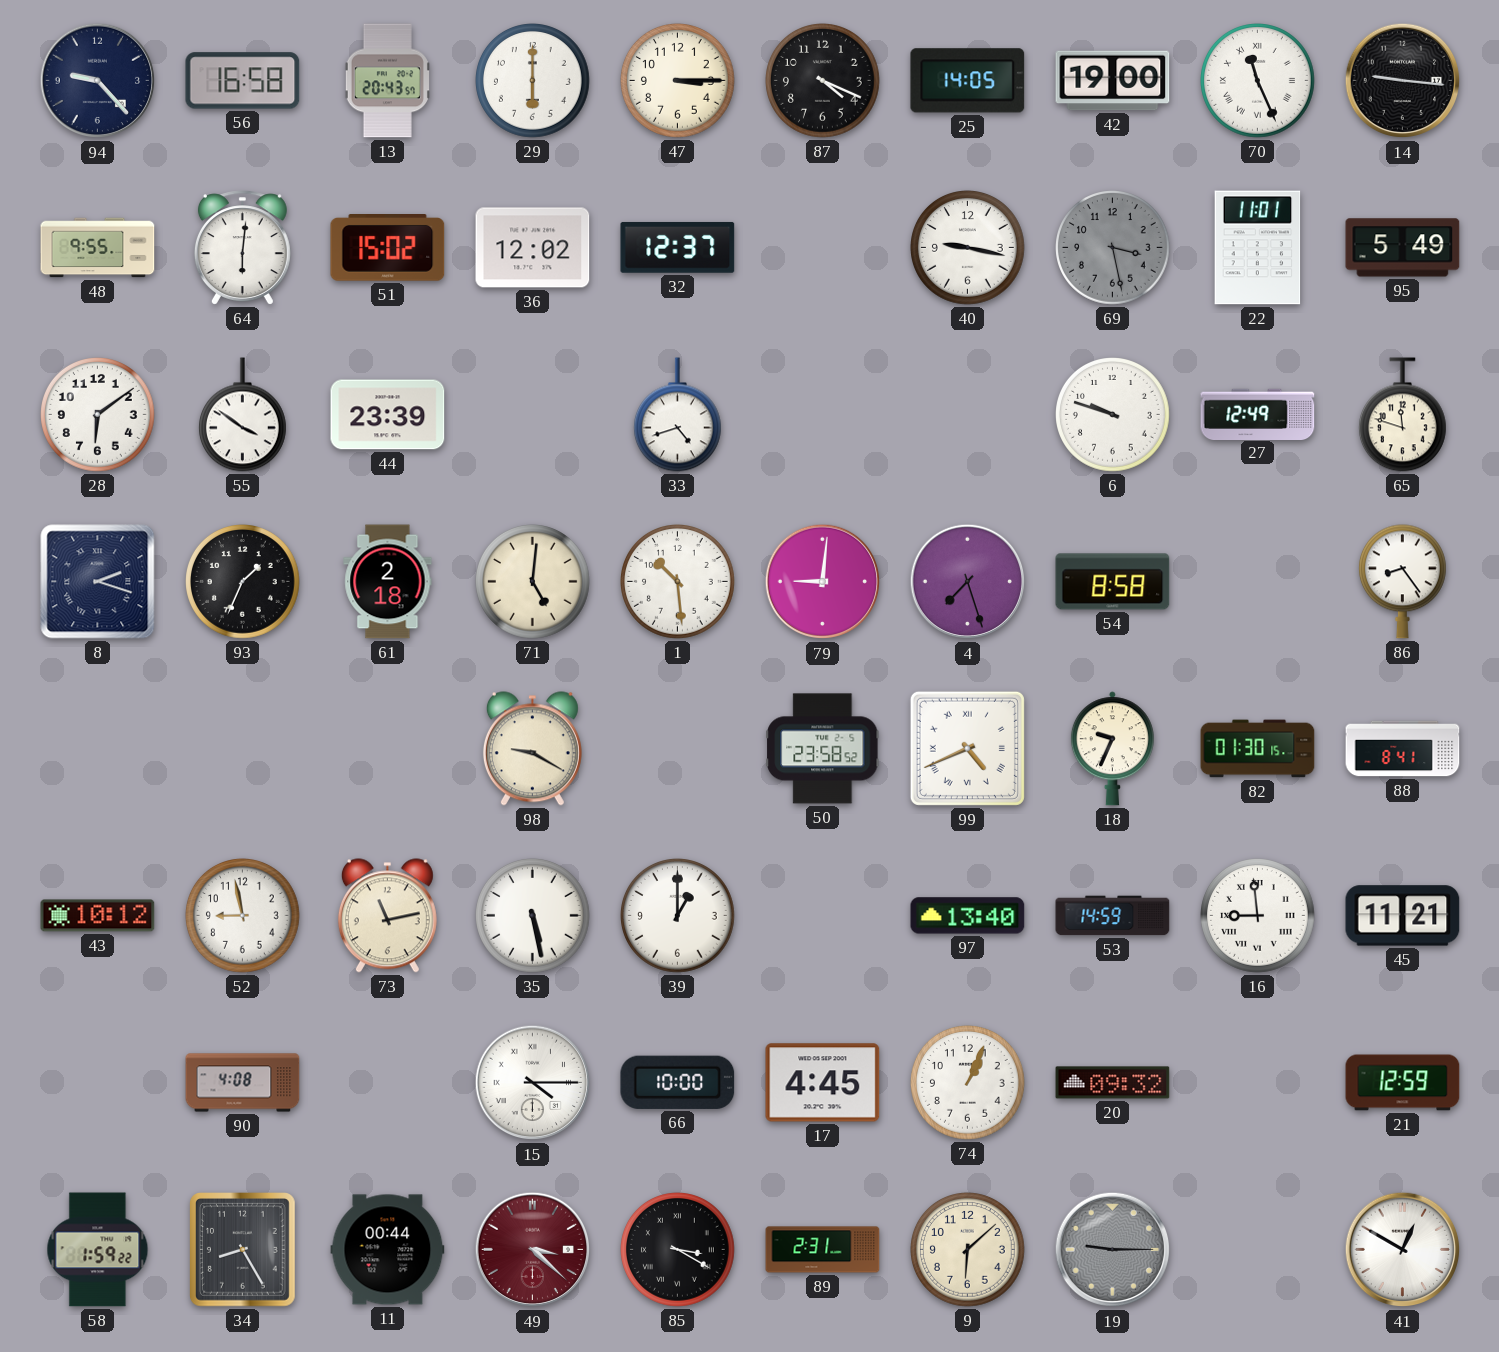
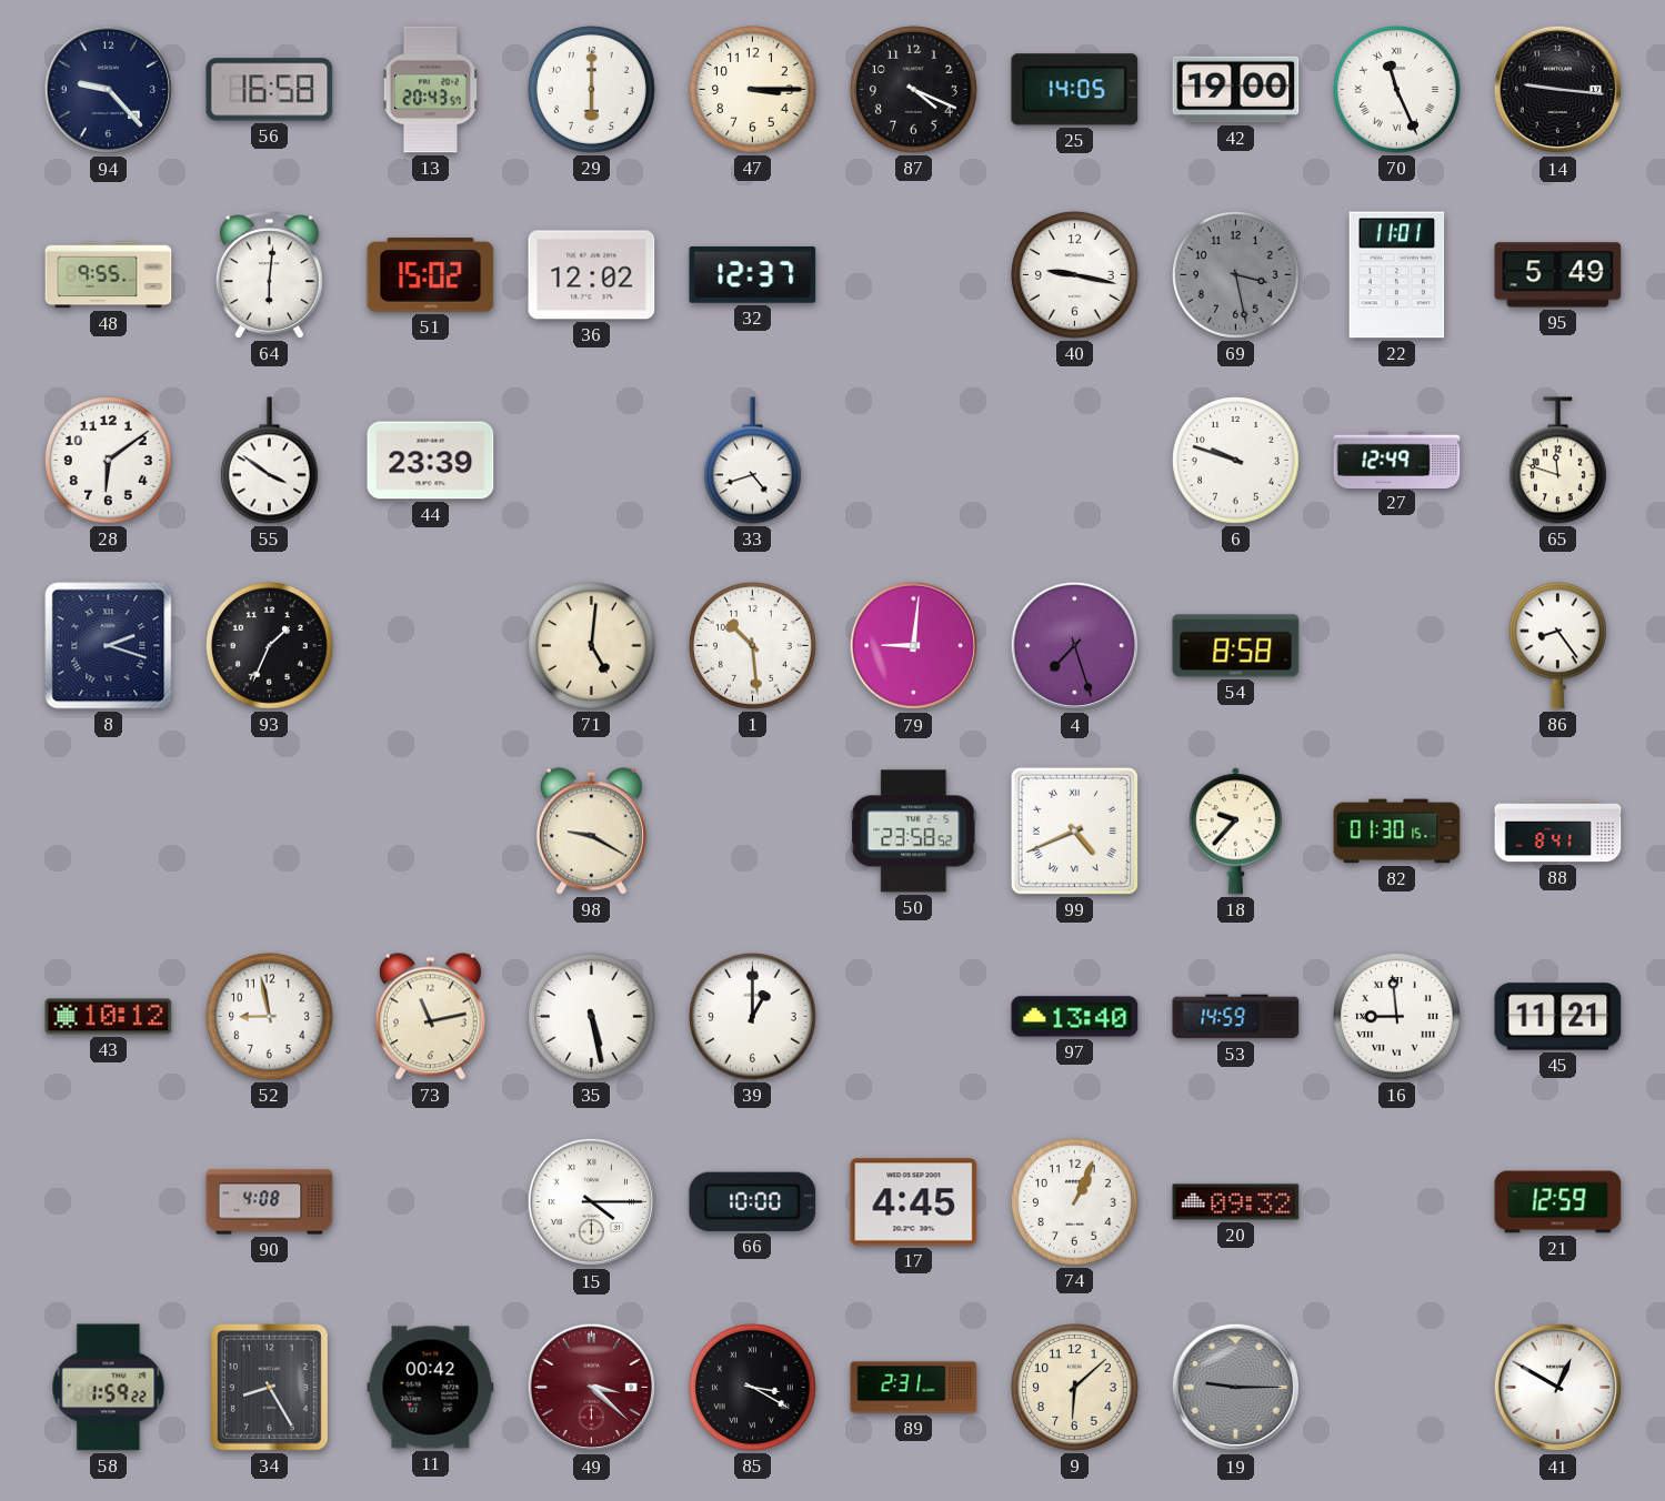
61: 2:18 -> none
18: 9:34 -> 9:37
11: 00:44 -> 00:42
